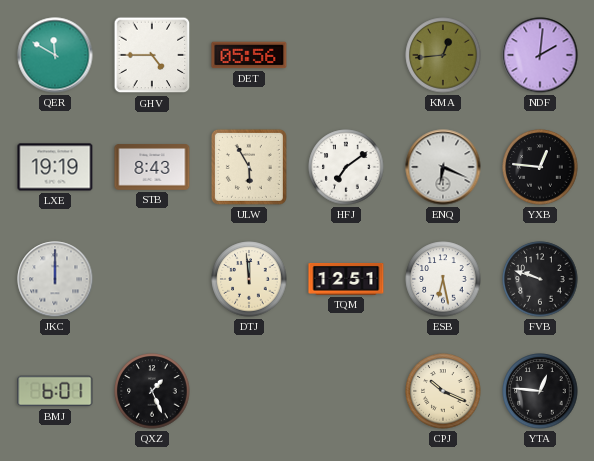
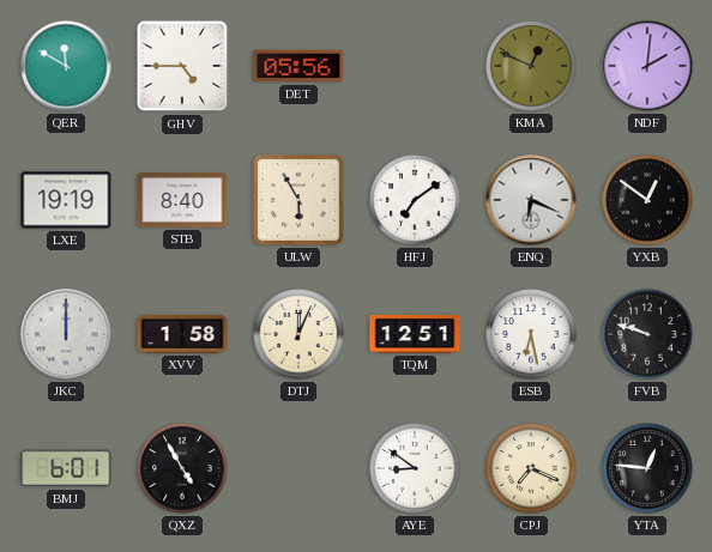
KMA: 12:44 -> 12:49
STB: 8:43 -> 8:40
YXB: 12:46 -> 12:51
XVV: none -> 1:58
DTJ: 11:59 -> 12:04
QXZ: 1:26 -> 4:55
AYE: none -> 8:51
CPJ: 10:19 -> 7:19
